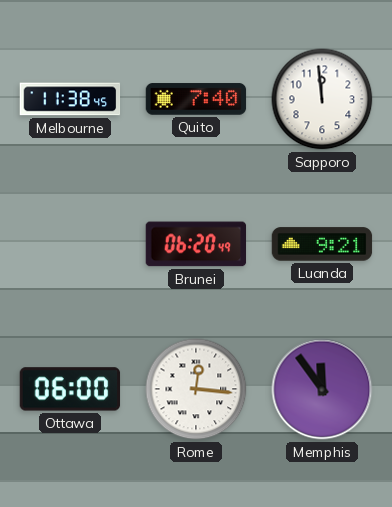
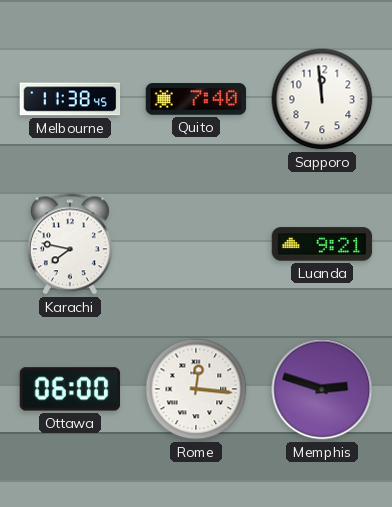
Karachi: none -> 7:47
Brunei: 06:20 -> none
Memphis: 11:54 -> 2:48
